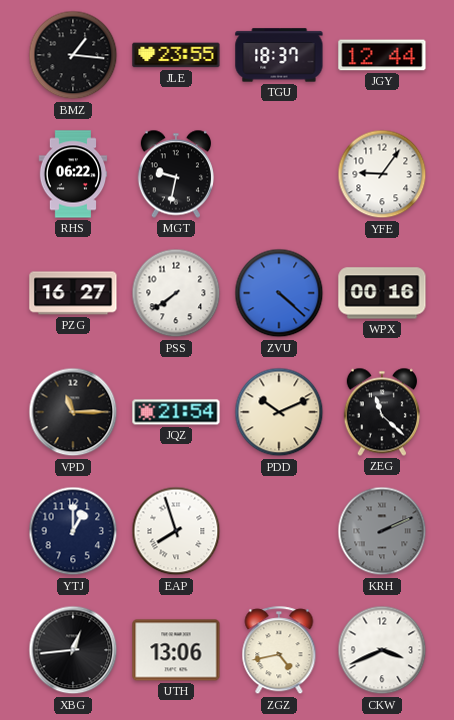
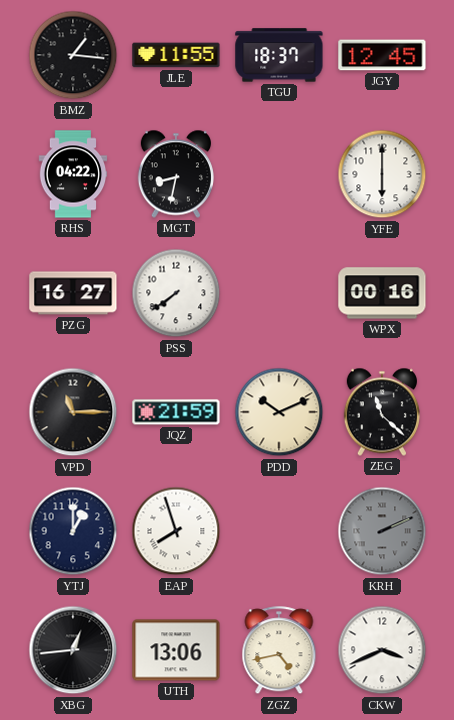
JLE: 23:55 -> 11:55
JGY: 12:44 -> 12:45
RHS: 06:22 -> 04:22
MGT: 9:32 -> 8:32
YFE: 9:06 -> 6:00
ZVU: 4:22 -> none
JQZ: 21:54 -> 21:59
